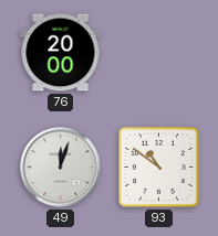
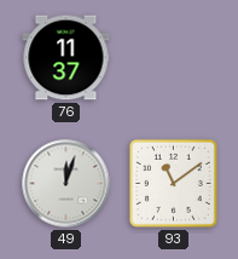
76: 20:00 -> 11:37
93: 10:51 -> 11:09
